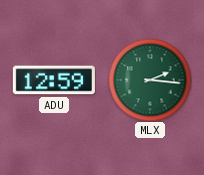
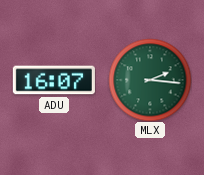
ADU: 12:59 -> 16:07
